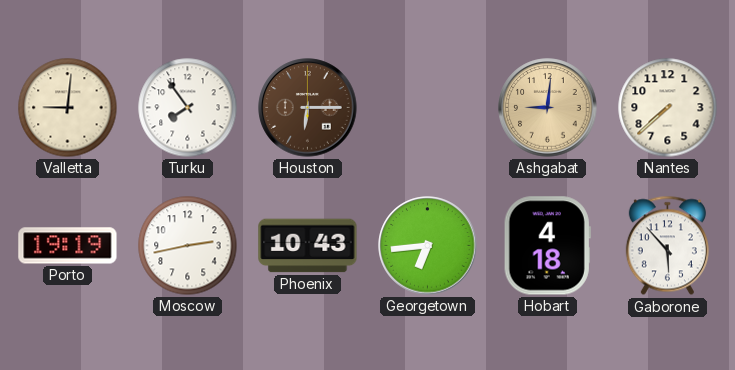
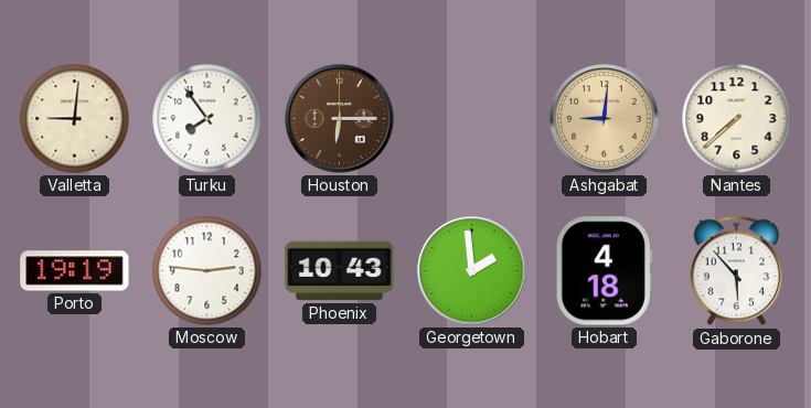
Moscow: 2:43 -> 2:46
Georgetown: 6:44 -> 1:59
